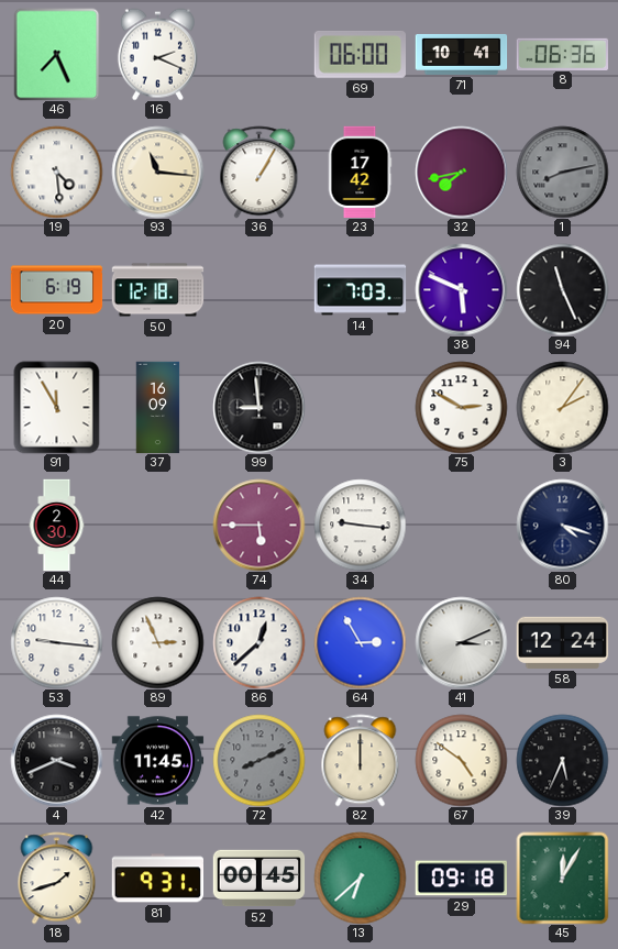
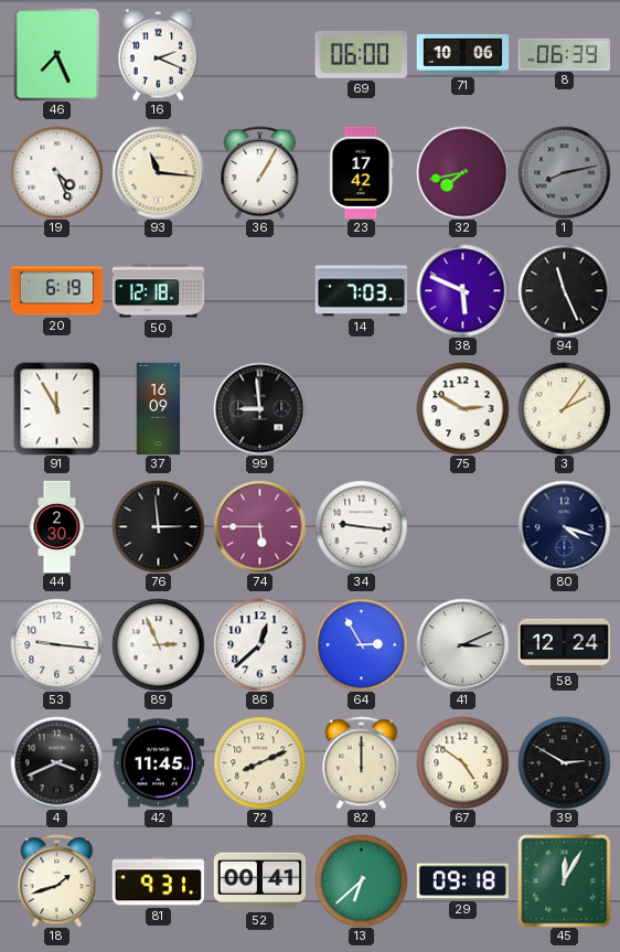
71: 10:41 -> 10:06
8: 06:36 -> 06:39
19: 4:29 -> 4:26
76: none -> 2:59
72 dial: grey -> cream
39: 5:34 -> 2:50
52: 00:45 -> 00:41
